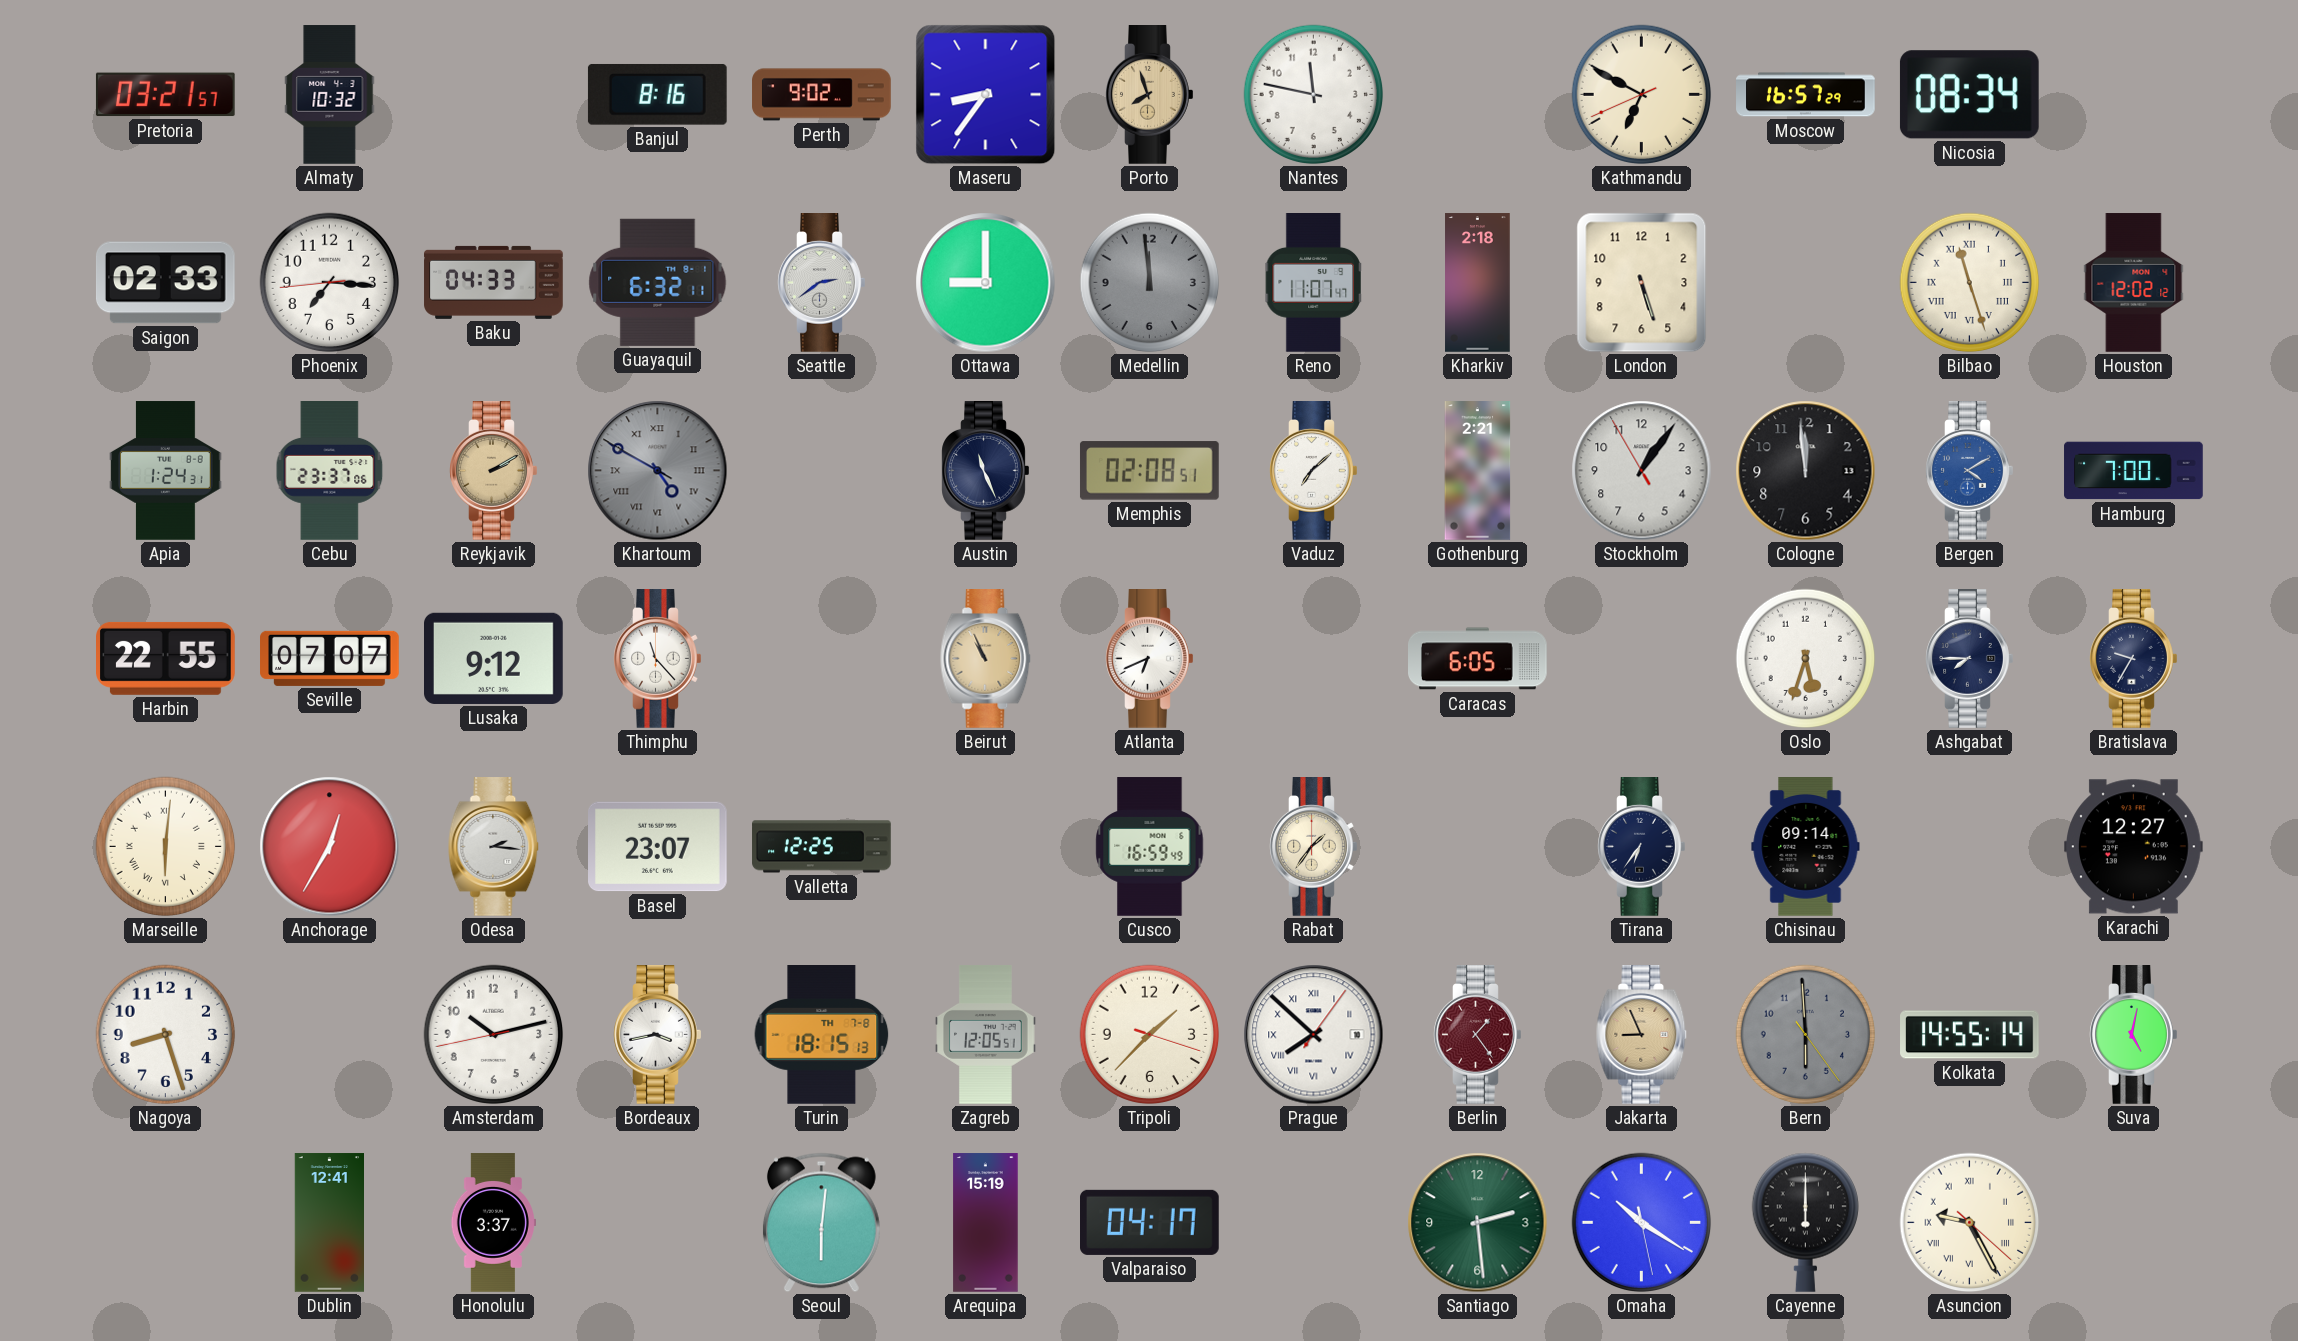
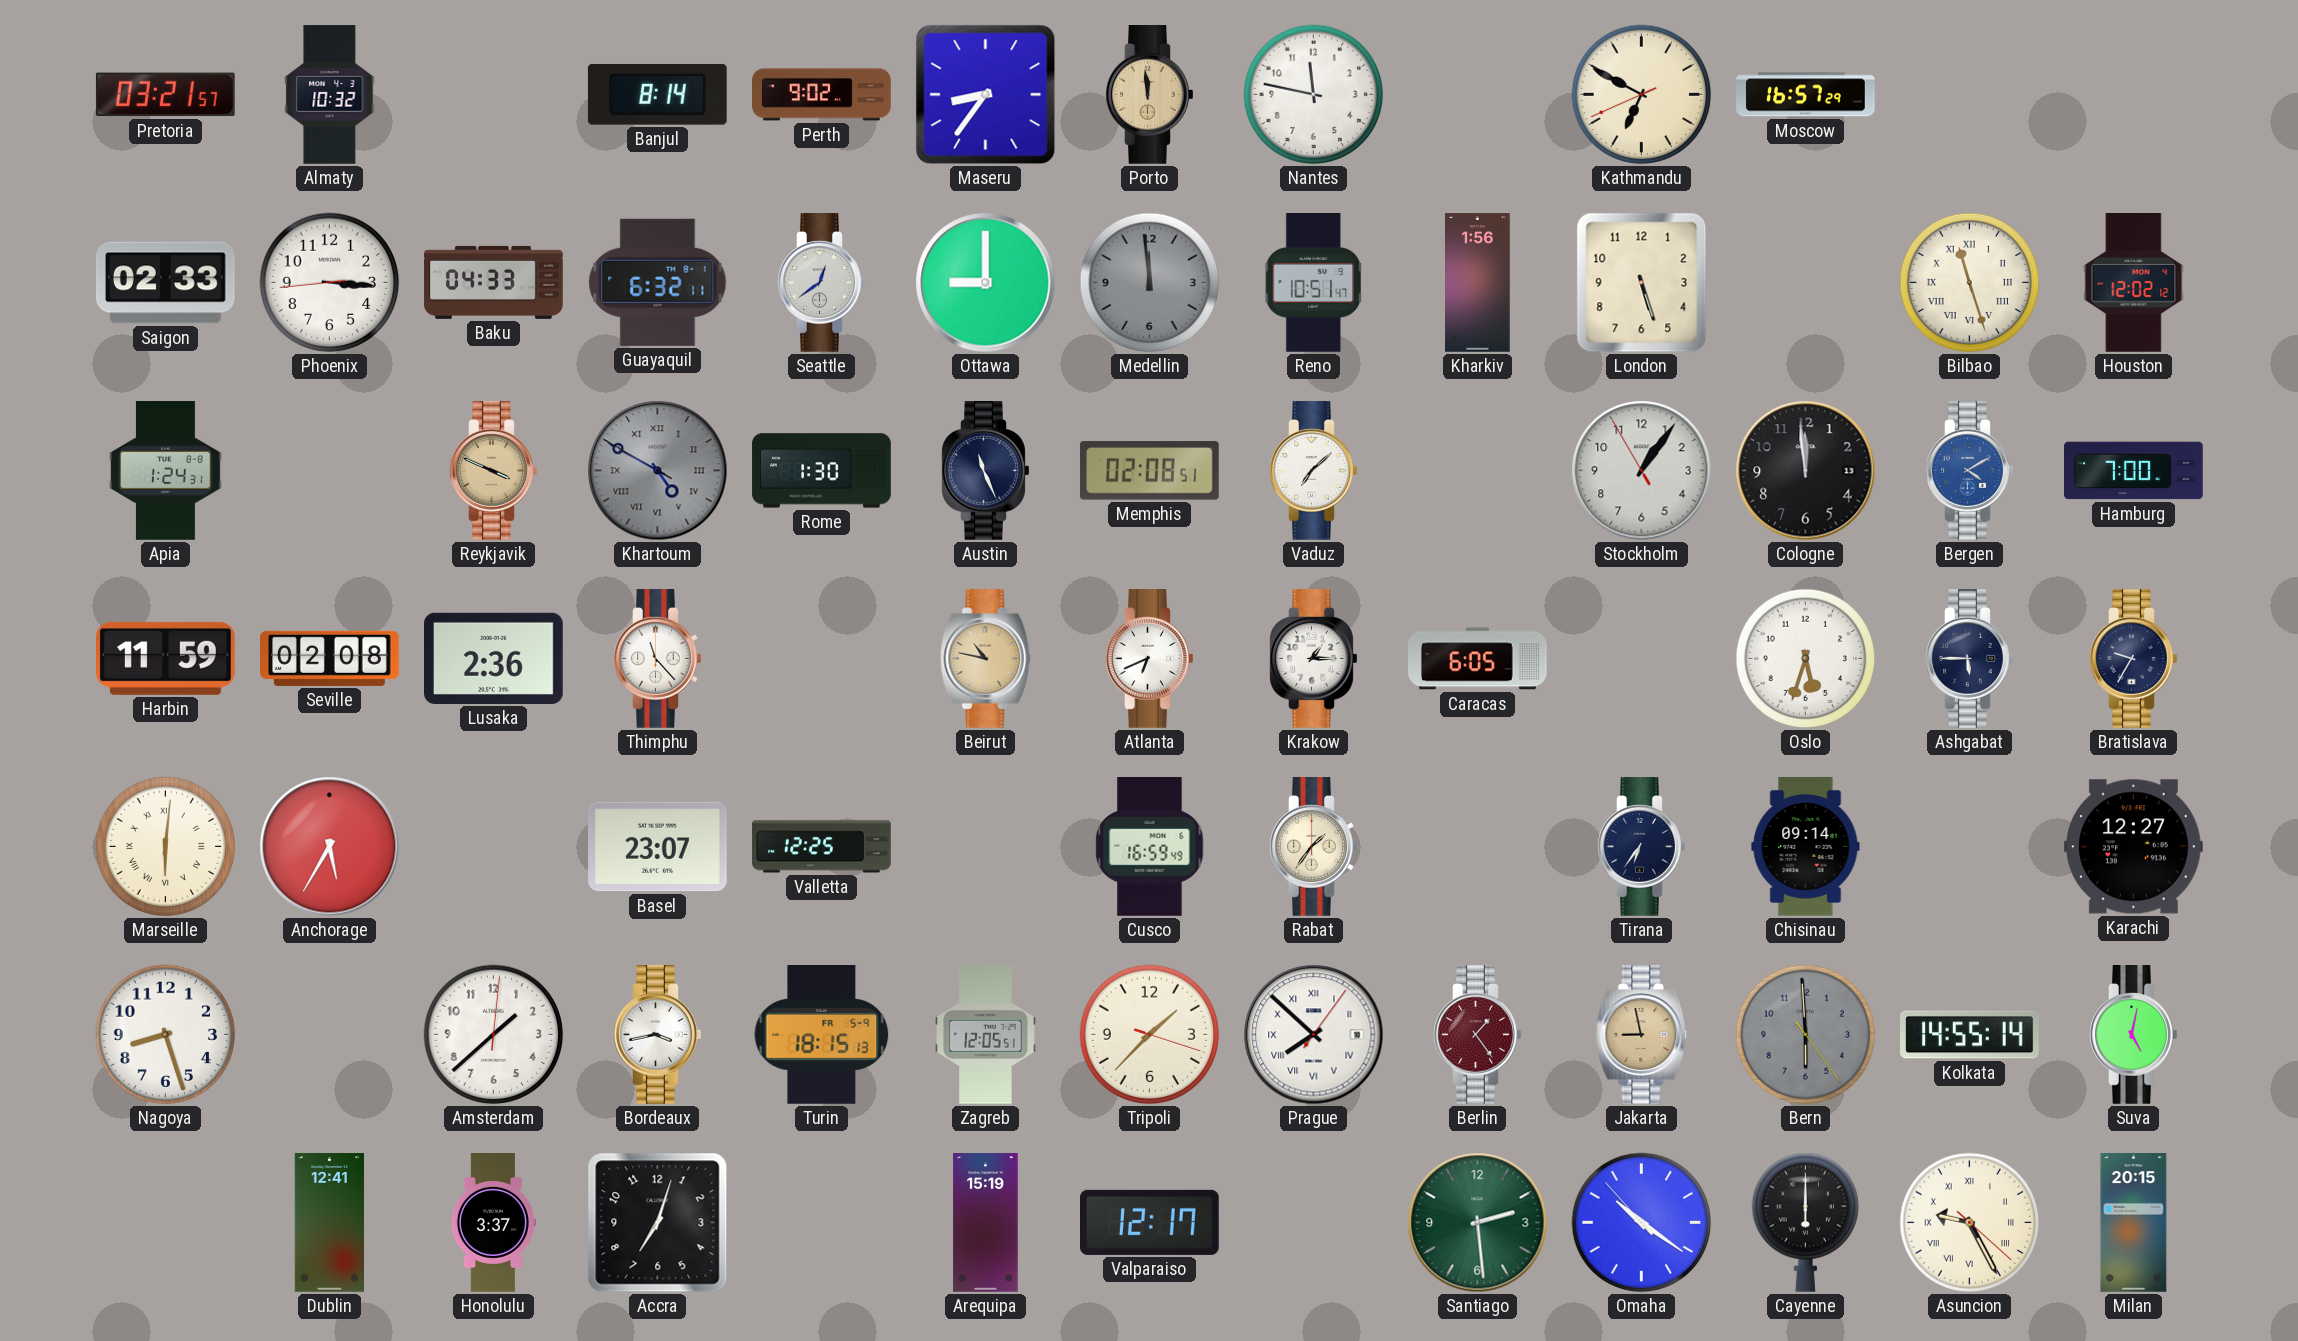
Banjul: 8:16 -> 8:14
Porto: 7:57 -> 11:59
Nicosia: 08:34 -> none
Phoenix: 7:15 -> 3:15
Seattle: 2:39 -> 12:39
Reno: 11:07 -> 10:51
Kharkiv: 2:18 -> 1:56
Cebu: 23:37 -> none
Reykjavik: 2:10 -> 3:49
Rome: none -> 1:30
Gothenburg: 2:21 -> none
Harbin: 22:55 -> 11:59
Seville: 07:07 -> 02:08
Lusaka: 9:12 -> 2:36
Beirut: 10:56 -> 10:47
Krakow: none -> 1:15
Ashgabat: 7:45 -> 5:45
Anchorage: 12:35 -> 5:35
Odesa: 2:16 -> none
Amsterdam: 10:12 -> 1:38
Turin date: TH 7-8 -> FR 5-9
Jakarta: 8:56 -> 8:58
Accra: none -> 7:03
Seoul: 6:01 -> none
Valparaiso: 04:17 -> 12:17
Omaha: 10:20:28 -> 10:20:53
Milan: none -> 20:15
